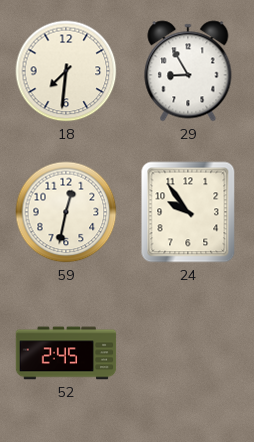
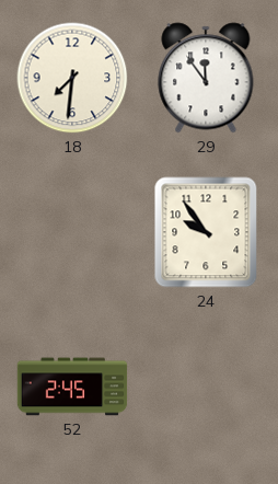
29: 8:55 -> 11:54
59: 12:32 -> none
